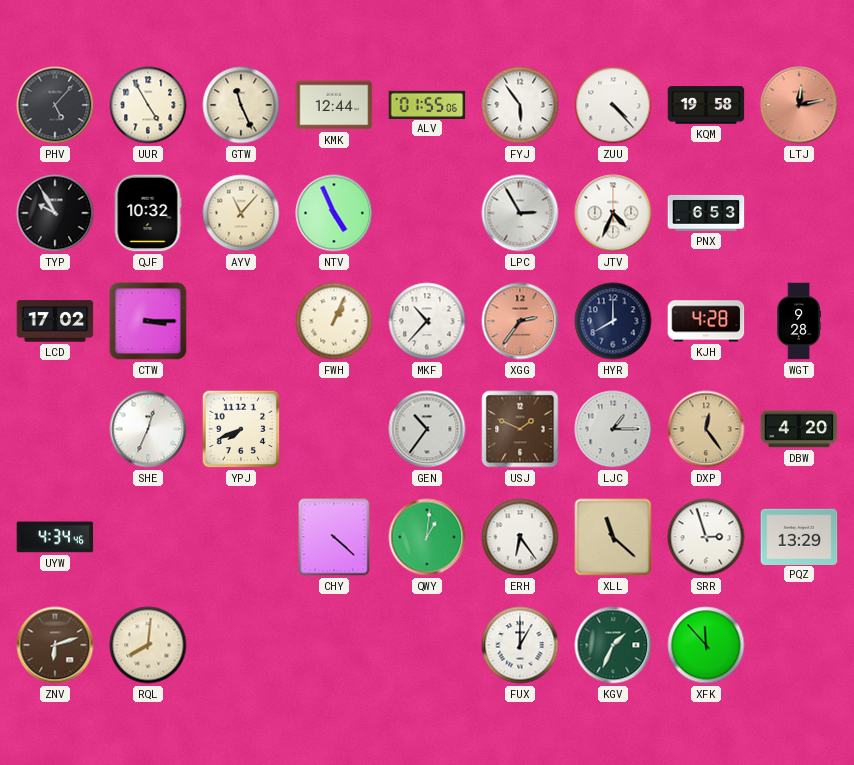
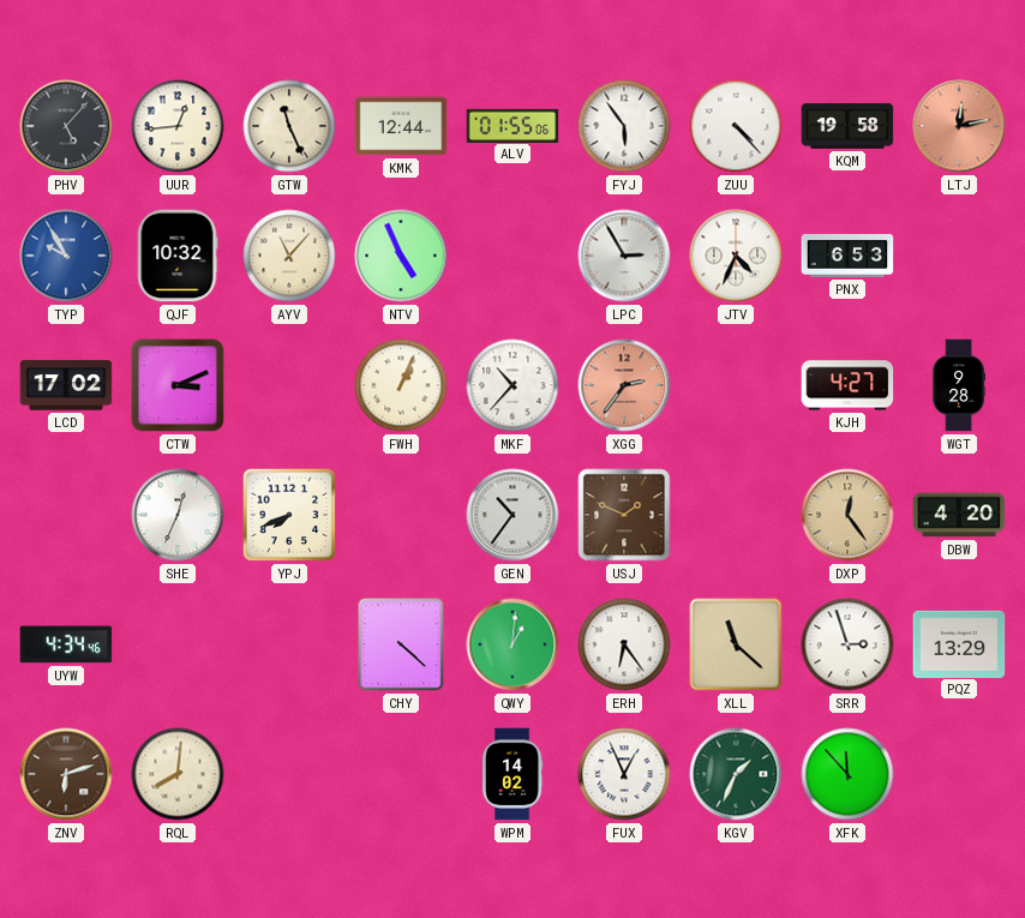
UUR: 4:55 -> 12:44
TYP dial: black -> blue
CTW: 3:15 -> 3:11
HYR: 8:00 -> none
KJH: 4:28 -> 4:27
LJC: 1:15 -> none
WPM: none -> 14:02
FUX: 1:00 -> 12:56
